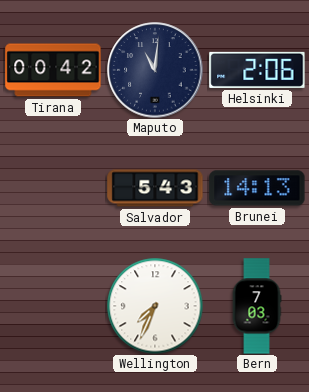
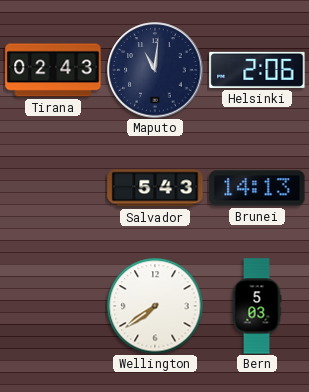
Tirana: 00:42 -> 02:43
Wellington: 7:34 -> 7:39
Bern: 7:03 -> 5:03
